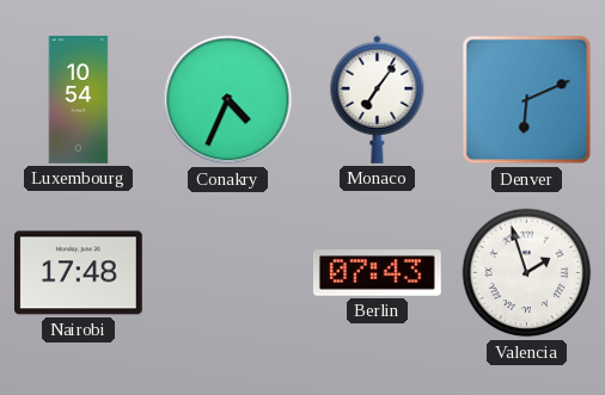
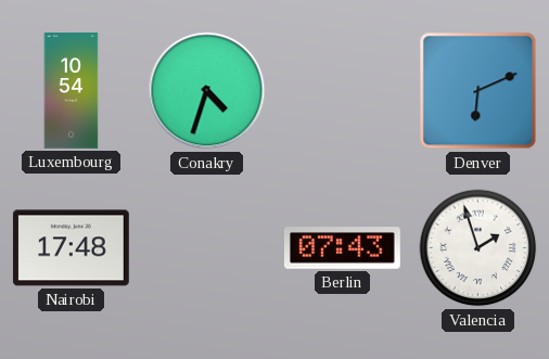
Conakry: 4:34 -> 4:33
Monaco: 7:06 -> none
